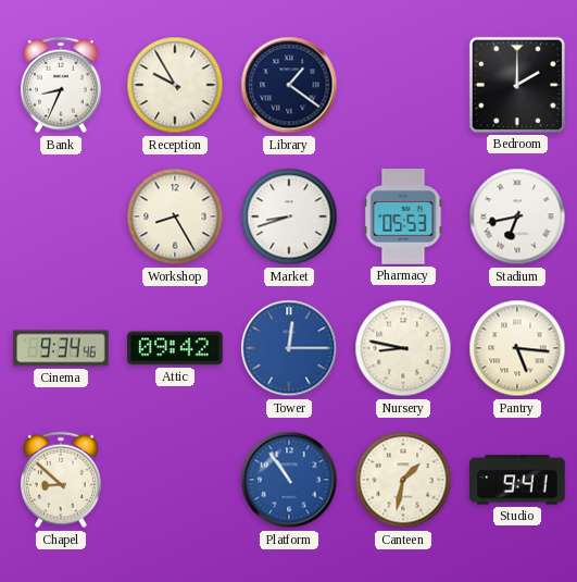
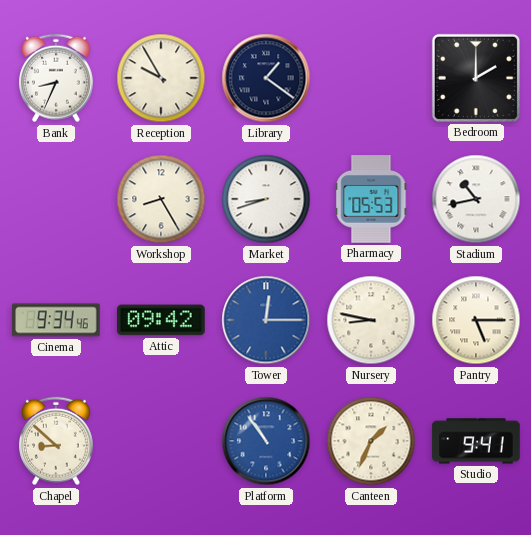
Stadium: 6:43 -> 10:43
Pantry: 5:16 -> 5:15
Canteen: 1:32 -> 1:34
